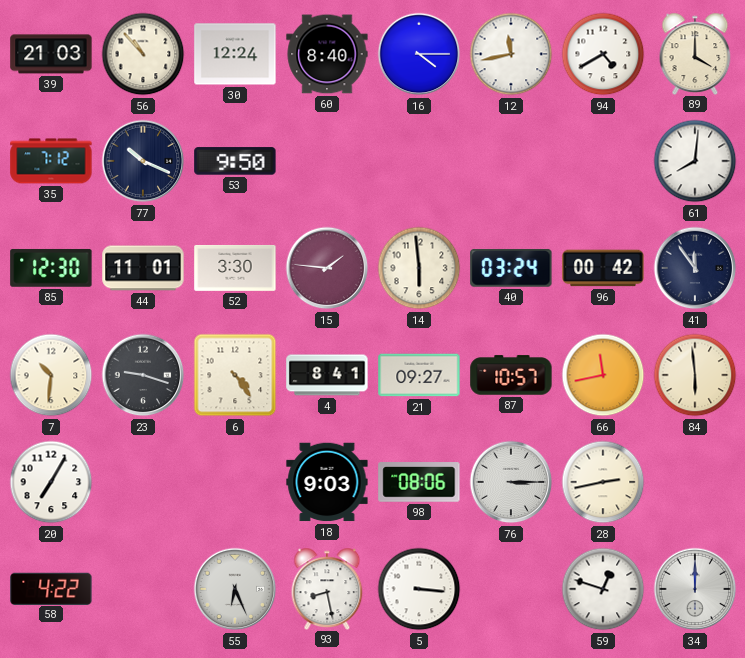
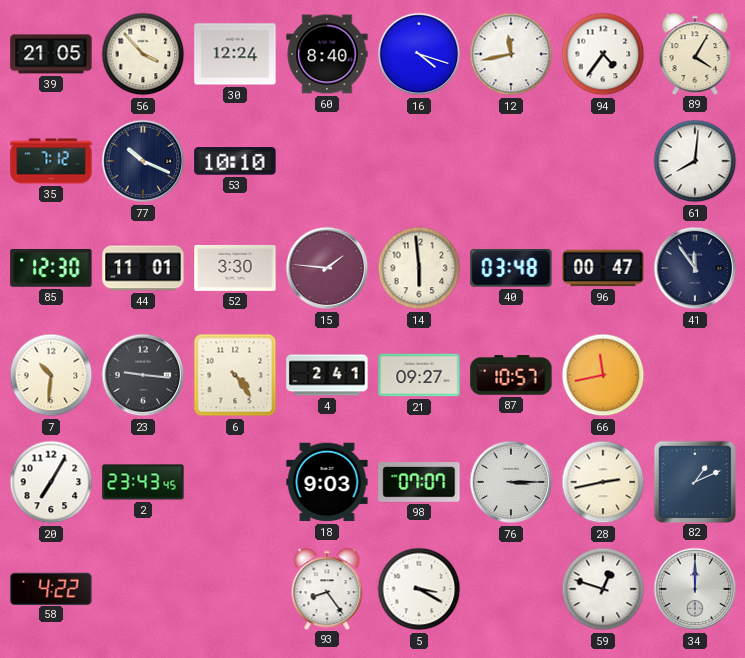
39: 21:03 -> 21:05
56: 10:53 -> 3:53
16: 4:15 -> 4:18
94: 4:40 -> 4:36
89: 4:00 -> 4:05
53: 9:50 -> 10:10
40: 03:24 -> 03:48
96: 00:42 -> 00:47
23: 9:18 -> 9:16
4: 8:41 -> 2:41
84: 5:59 -> none
2: none -> 23:43
98: 08:06 -> 07:07
82: none -> 1:11
55: 6:26 -> none
93: 8:28 -> 8:24
5: 3:16 -> 3:20
